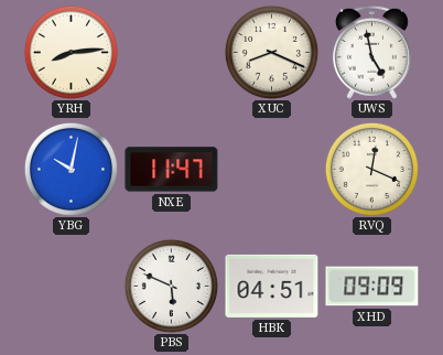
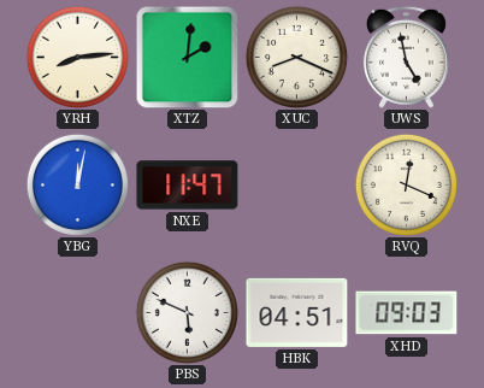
XTZ: none -> 2:01
YBG: 10:02 -> 12:02
XHD: 09:09 -> 09:03
